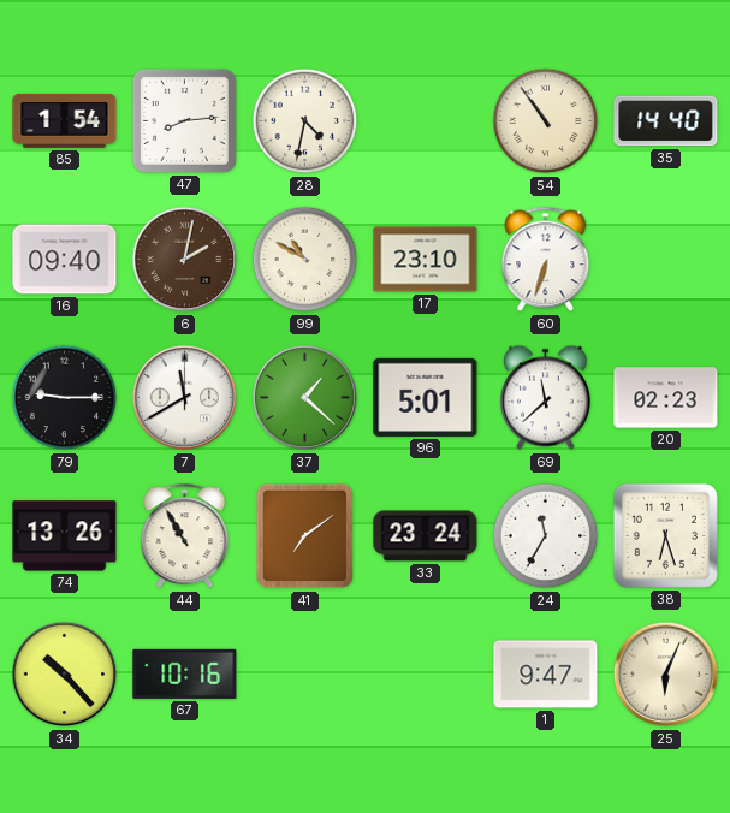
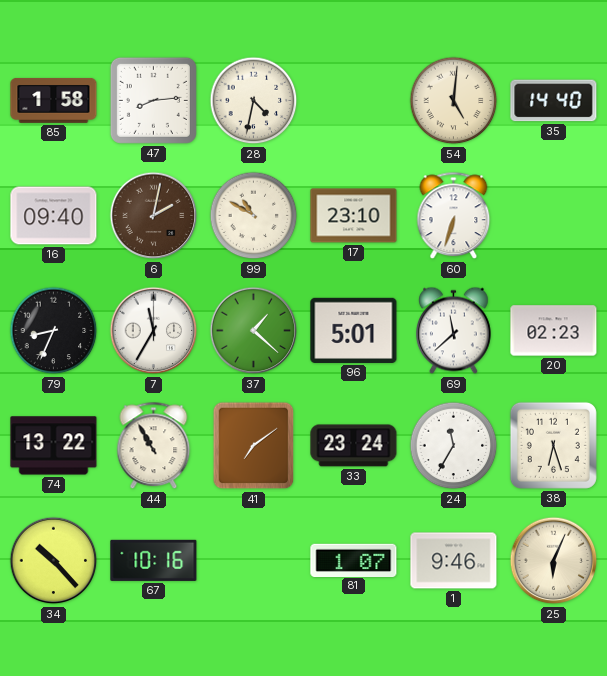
85: 1:54 -> 1:58
54: 10:54 -> 5:01
79: 9:15 -> 8:34
7: 11:40 -> 11:35
74: 13:26 -> 13:22
81: none -> 1:07
1: 9:47 -> 9:46
